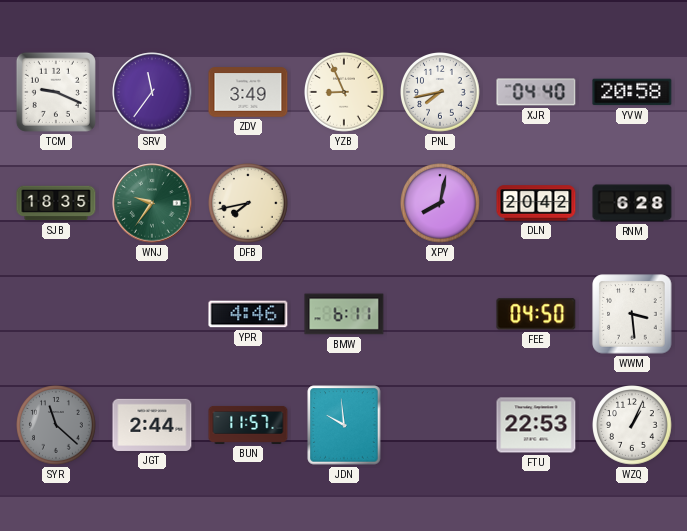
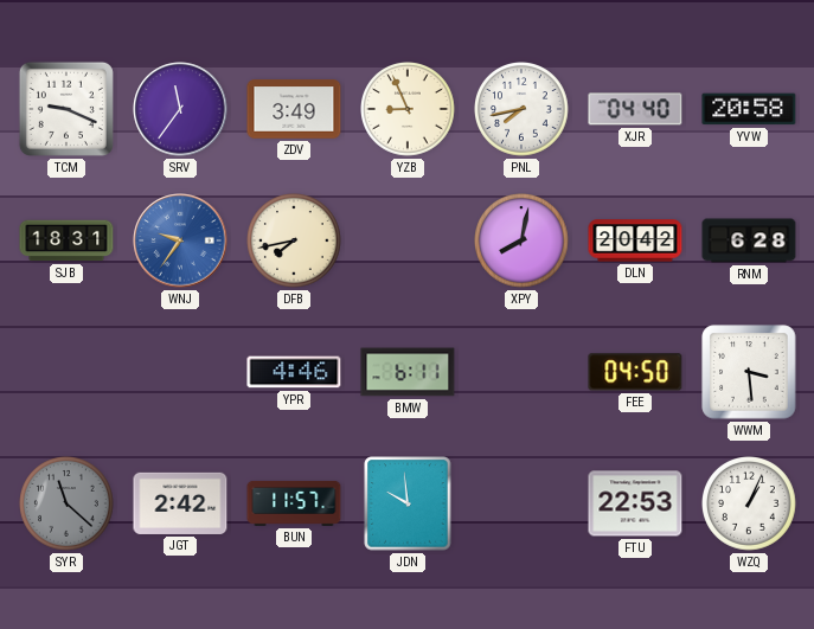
SJB: 18:35 -> 18:31
WNJ dial: green -> blue
JGT: 2:44 -> 2:42
